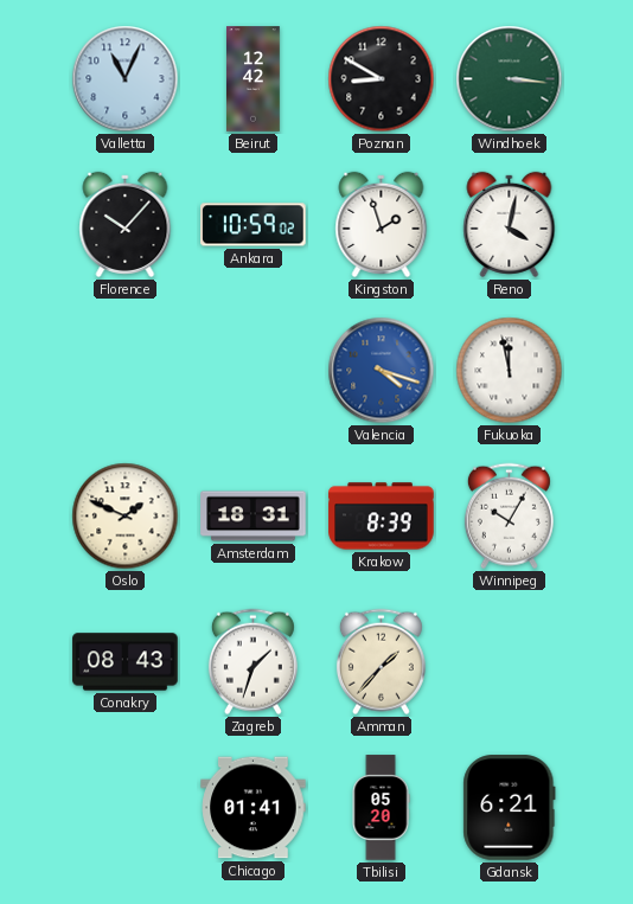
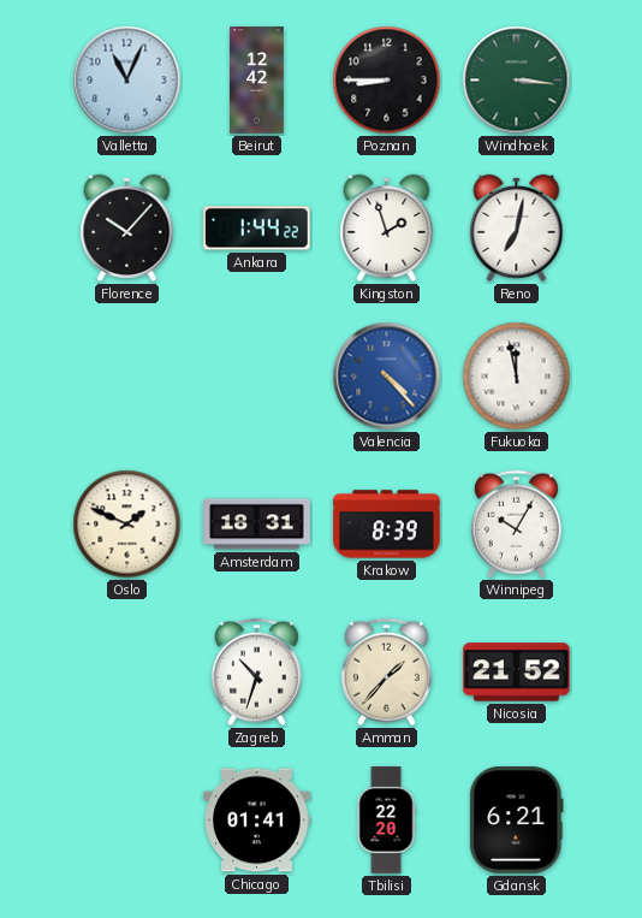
Poznan: 8:50 -> 8:45
Ankara: 10:59 -> 1:44
Reno: 4:02 -> 7:02
Valencia: 4:18 -> 4:23
Conakry: 08:43 -> none
Zagreb: 1:33 -> 10:33
Nicosia: none -> 21:52
Tbilisi: 05:20 -> 22:20
